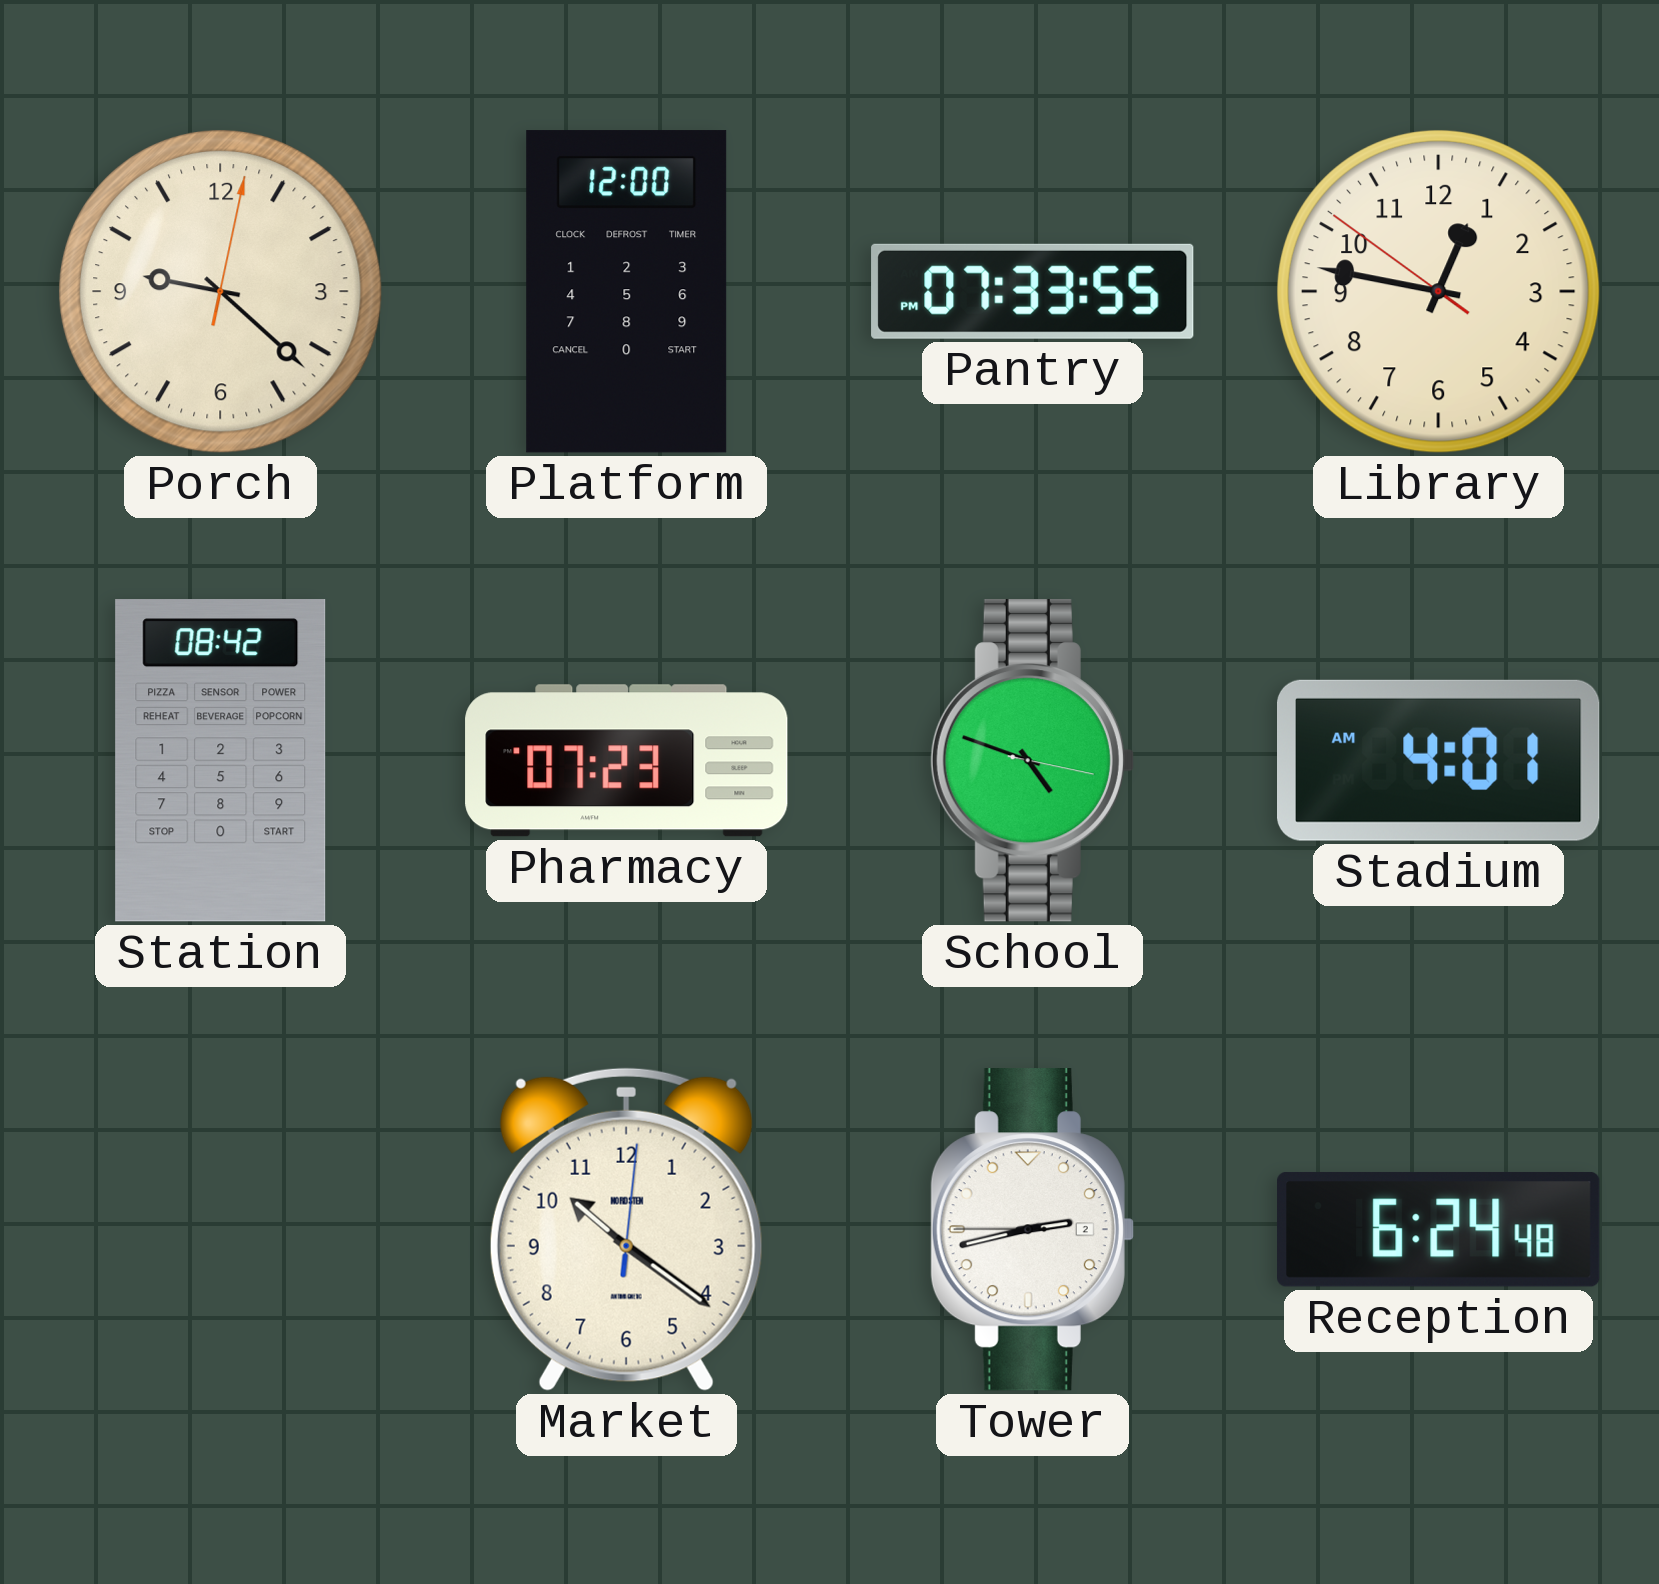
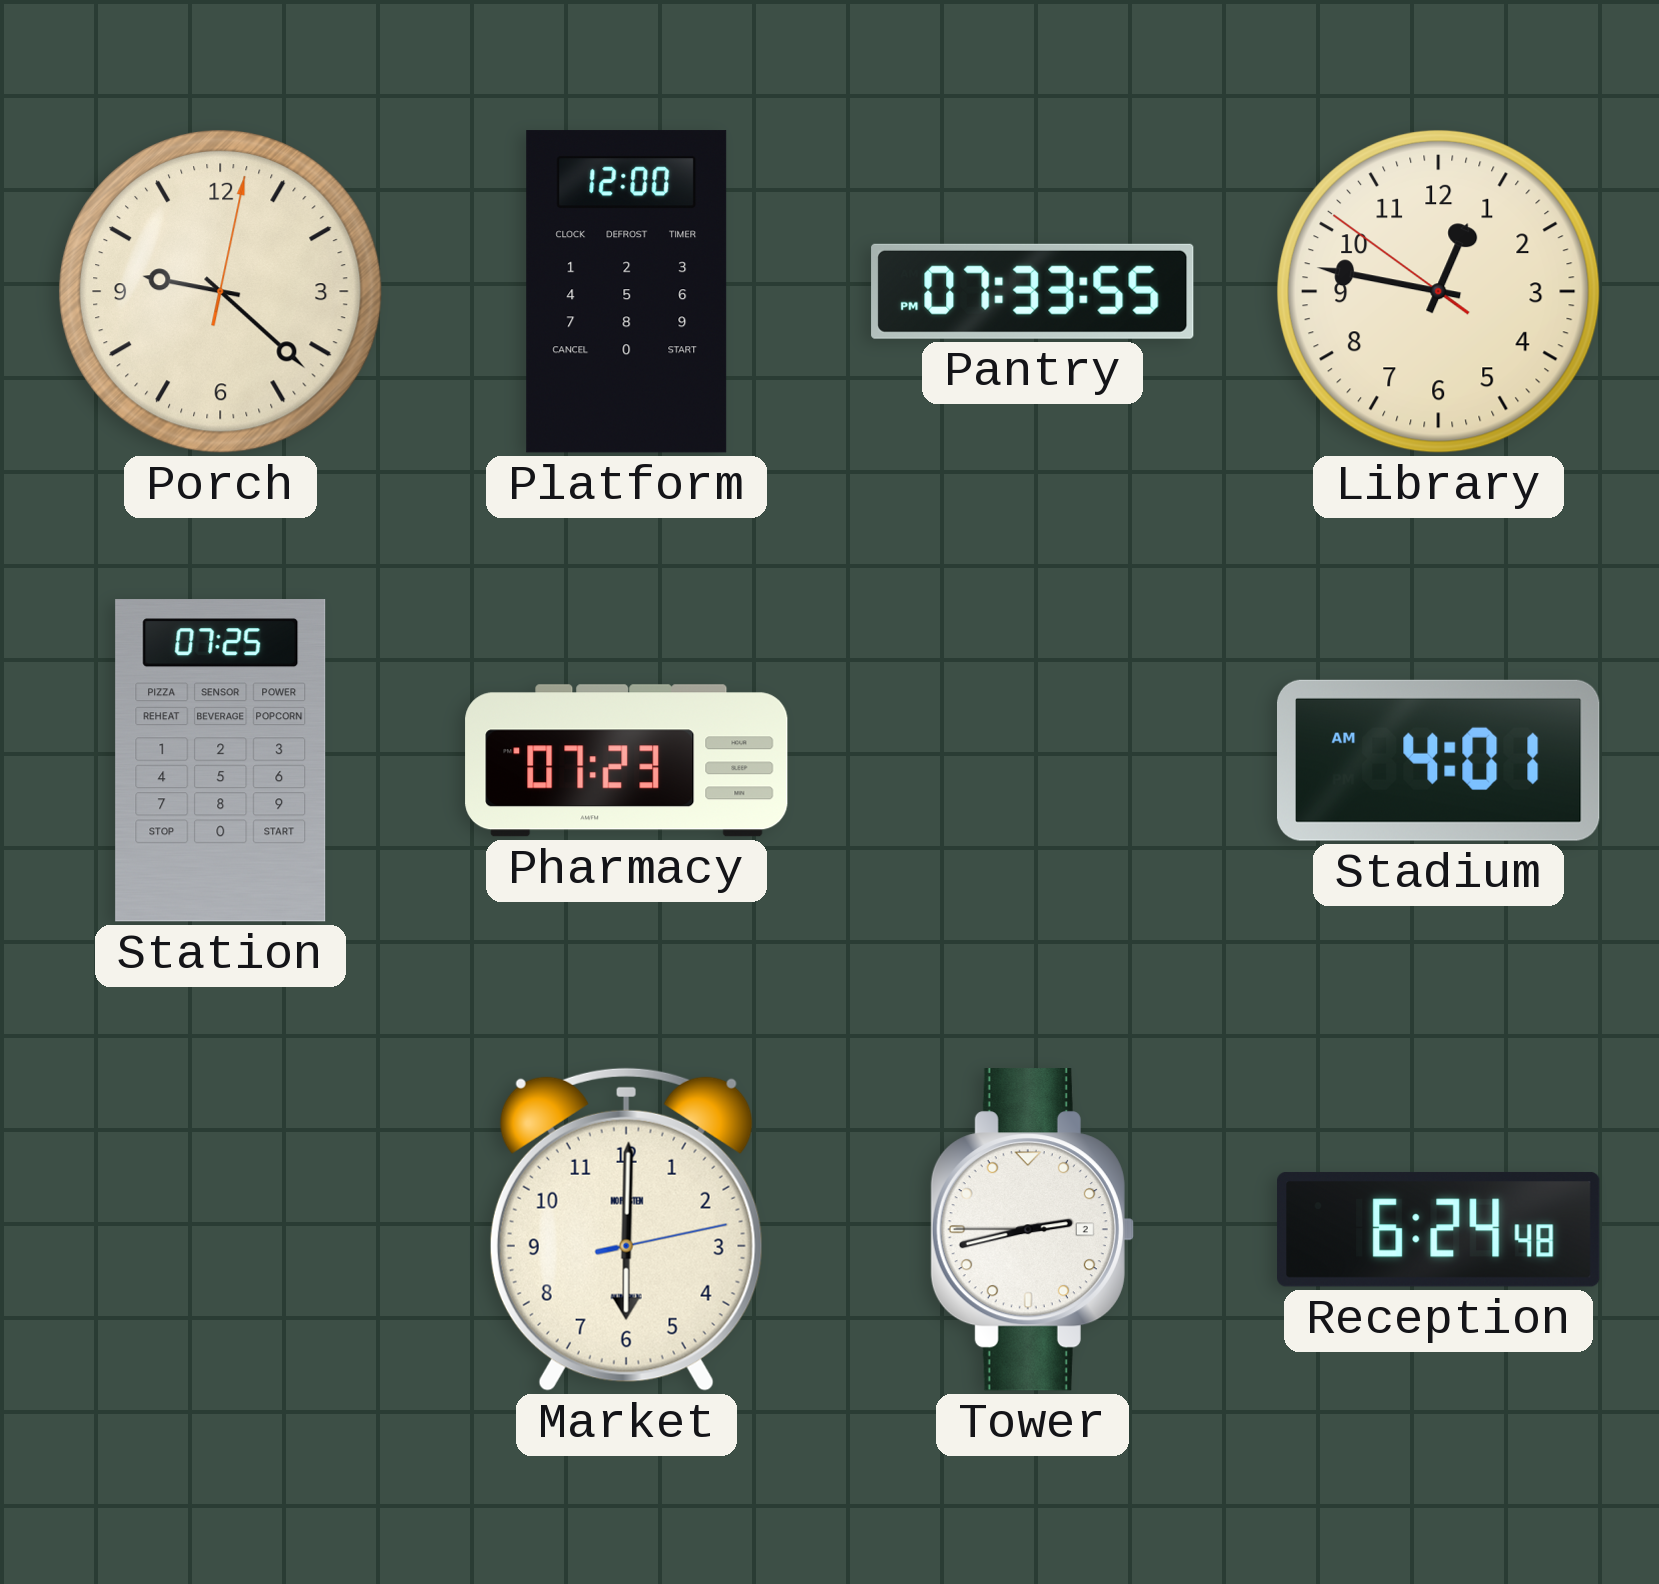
Station: 08:42 -> 07:25
School: 4:48 -> none
Market: 10:21 -> 6:00
